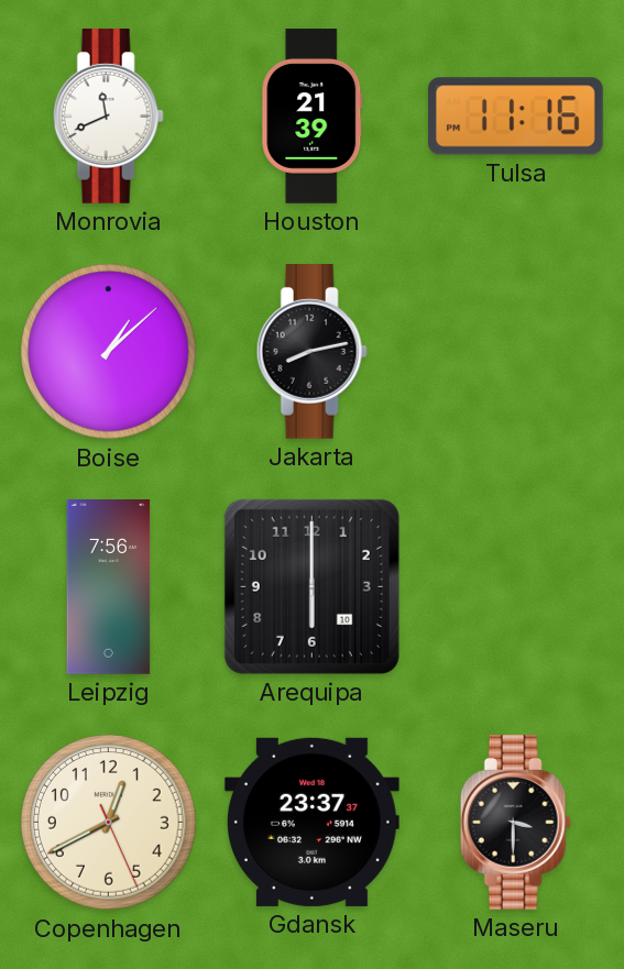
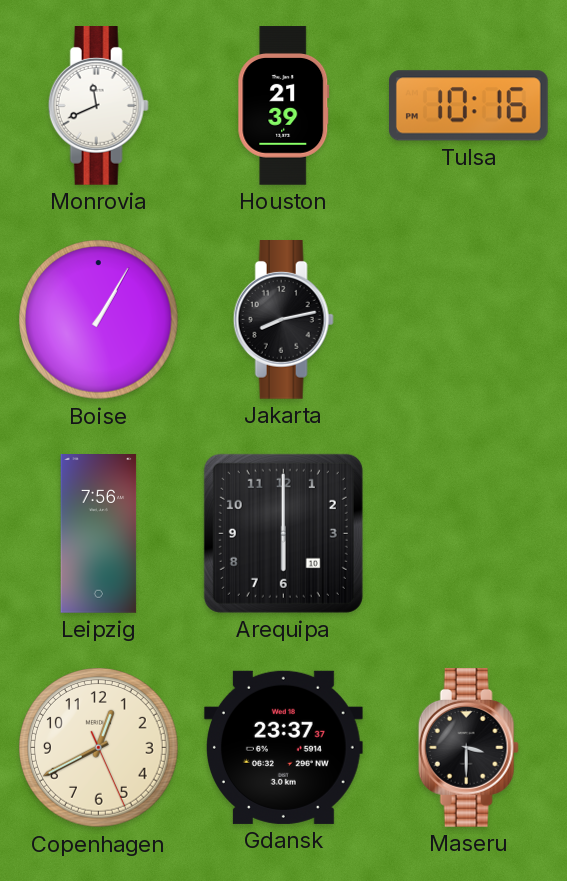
Tulsa: 11:16 -> 10:16
Boise: 1:08 -> 1:05
